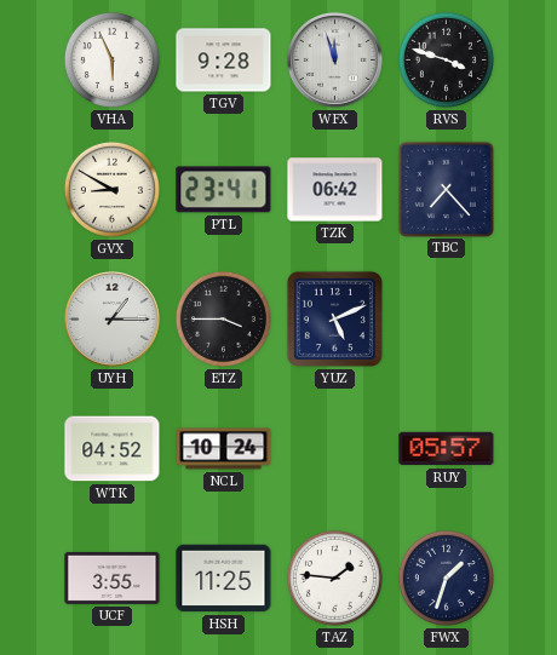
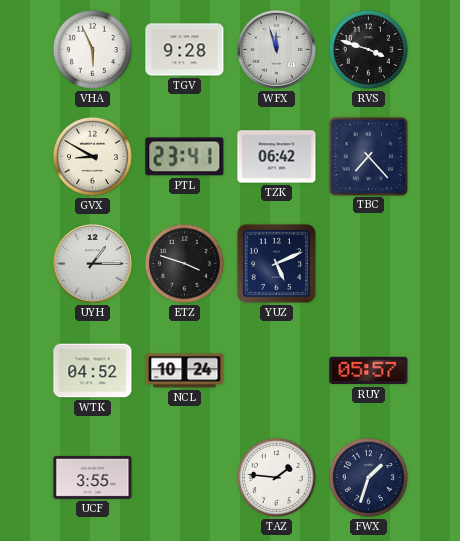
ETZ: 3:45 -> 3:48
HSH: 11:25 -> none
